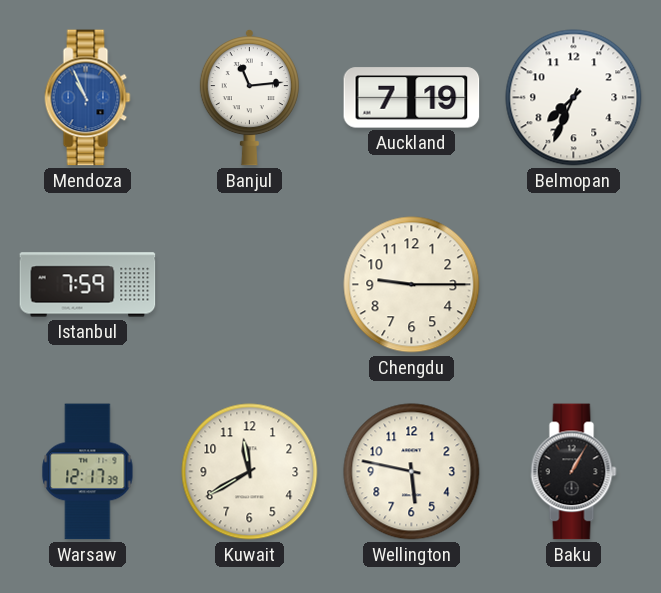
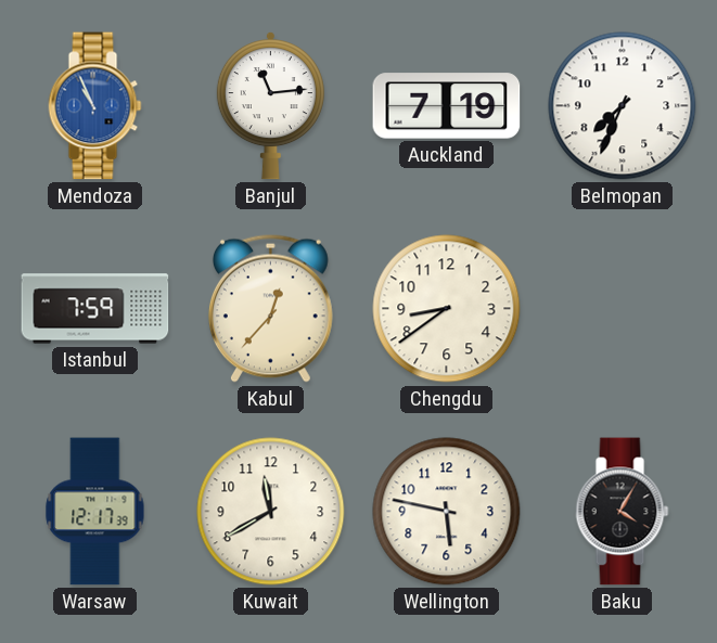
Kabul: none -> 12:37
Chengdu: 9:15 -> 8:39
Baku: 1:05 -> 4:05
